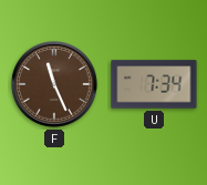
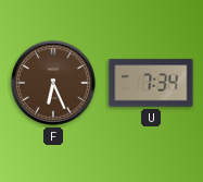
F: 11:26 -> 6:26
